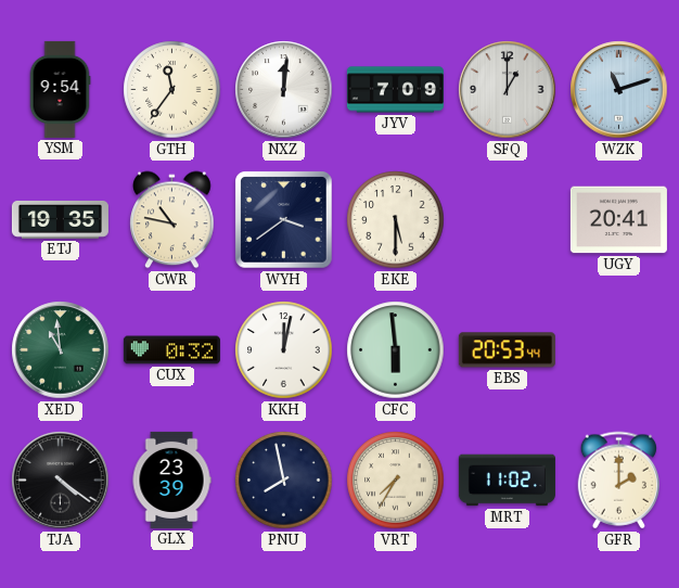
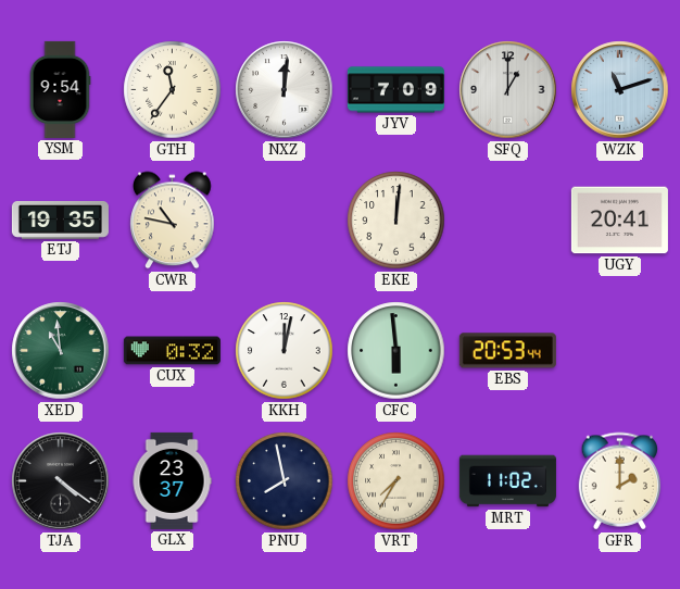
WYH: 3:39 -> none
EKE: 5:30 -> 12:01
GLX: 23:39 -> 23:37
